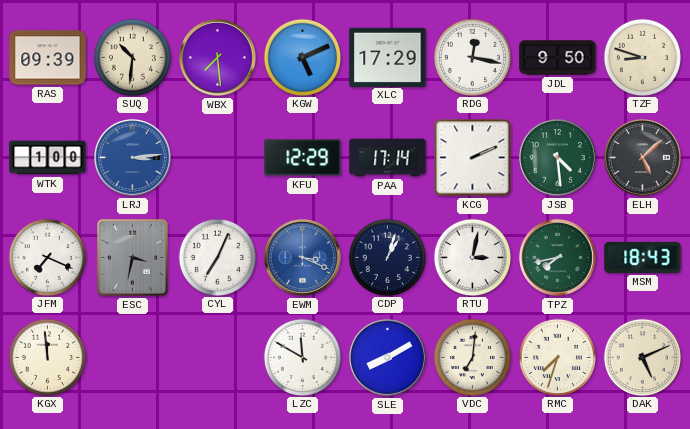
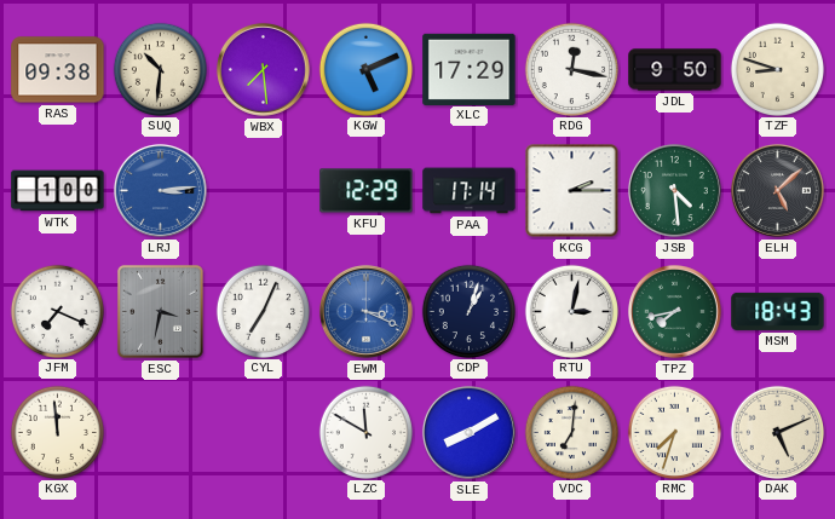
RAS: 09:39 -> 09:38
KCG: 2:11 -> 2:15
